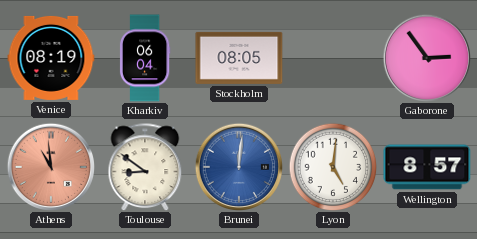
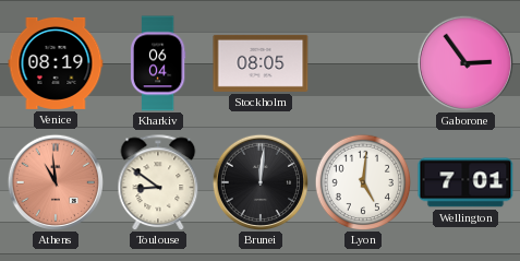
Brunei dial: blue -> black
Wellington: 8:57 -> 7:01
